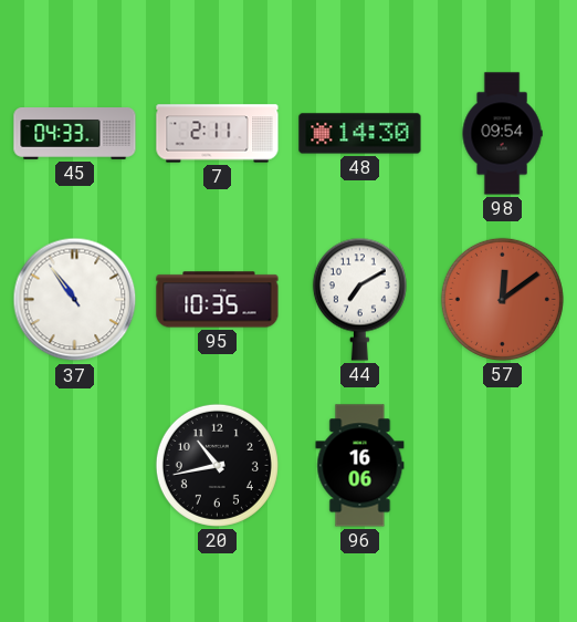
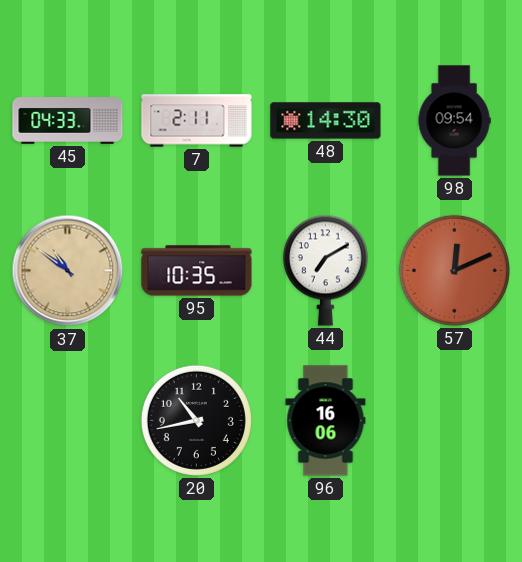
37: 10:54 -> 10:51
37 dial: white -> champagne
57: 12:09 -> 12:11
